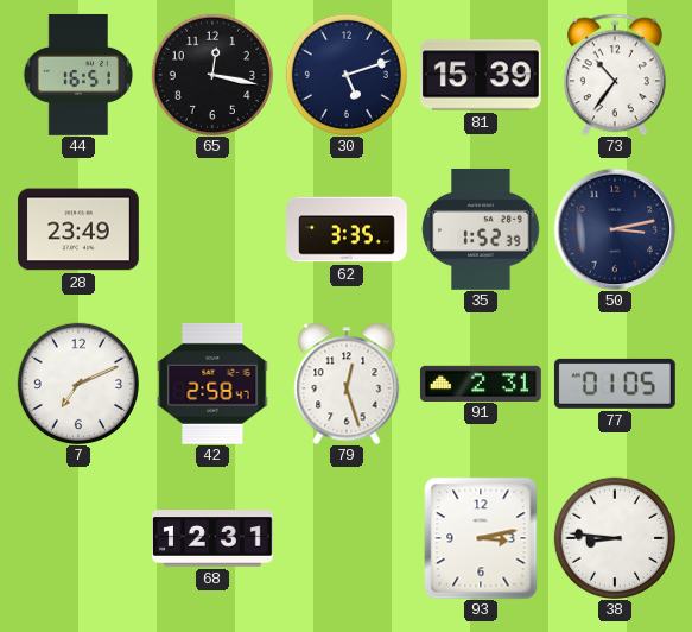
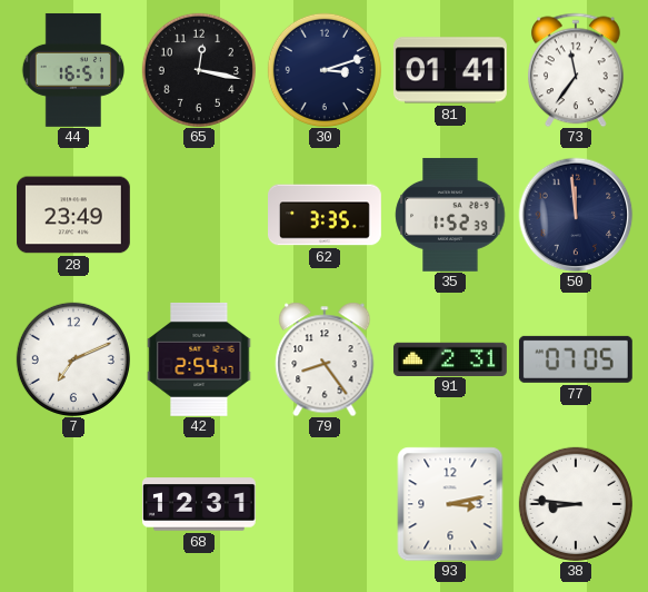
30: 5:12 -> 3:12
81: 15:39 -> 01:41
73: 10:36 -> 11:36
50: 3:13 -> 11:59
42: 2:58 -> 2:54
79: 12:27 -> 8:24
77: 01:05 -> 07:05
